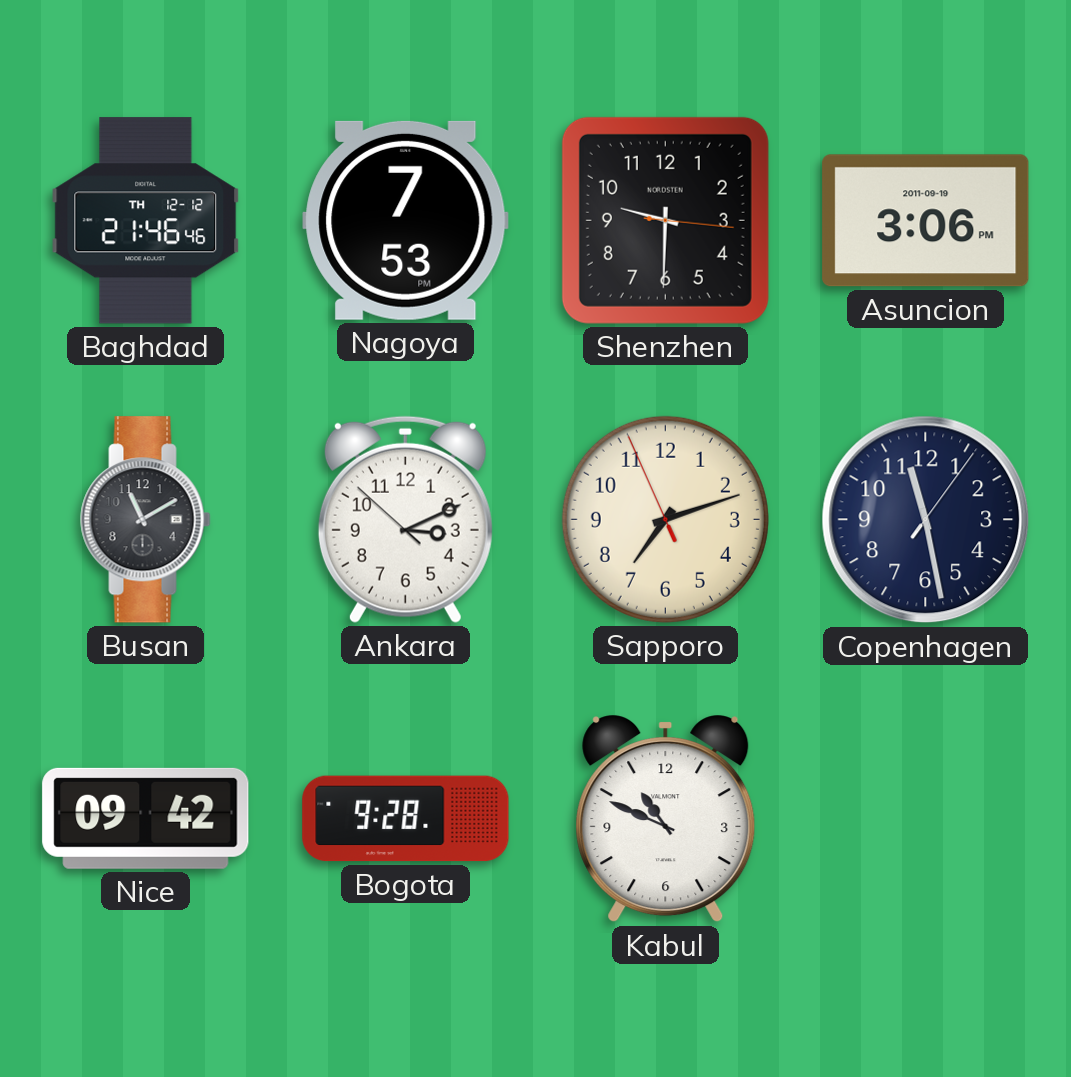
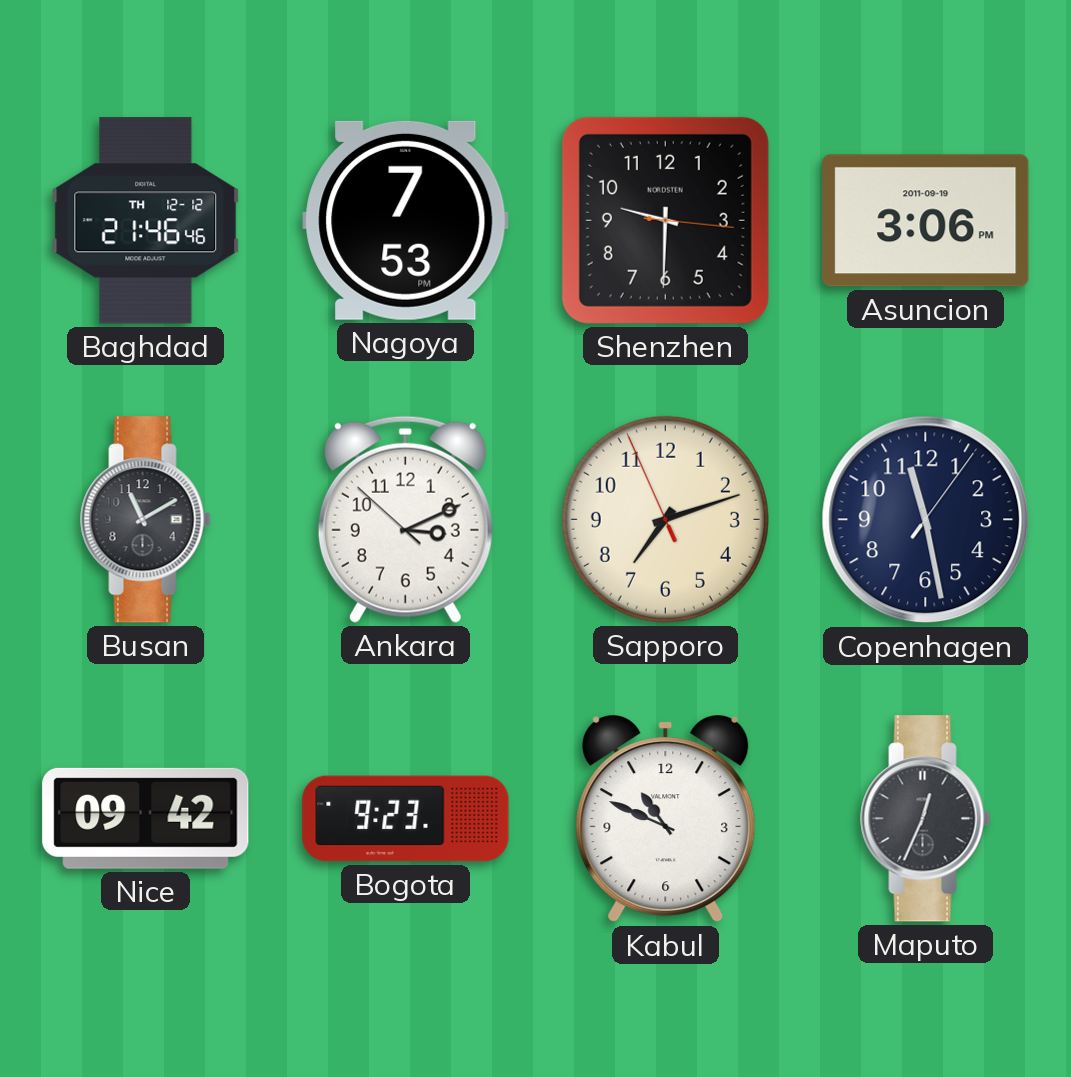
Bogota: 9:28 -> 9:23
Maputo: none -> 12:34
